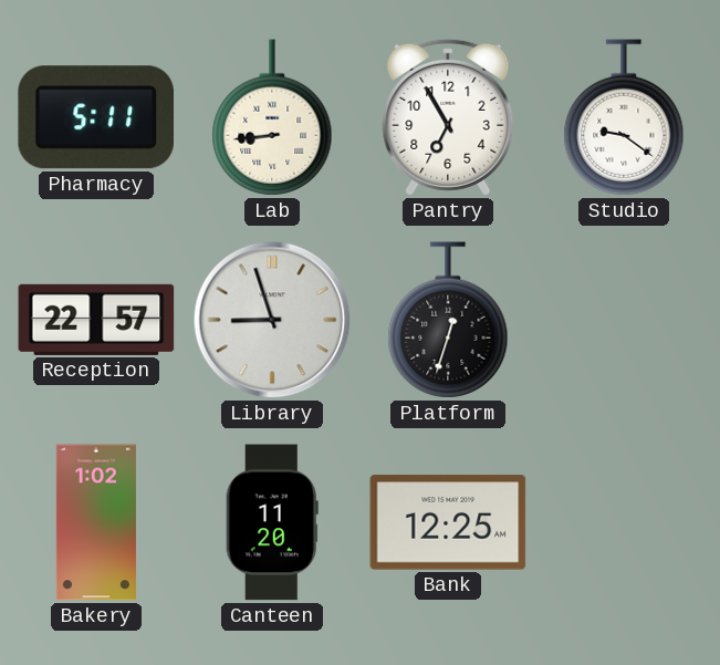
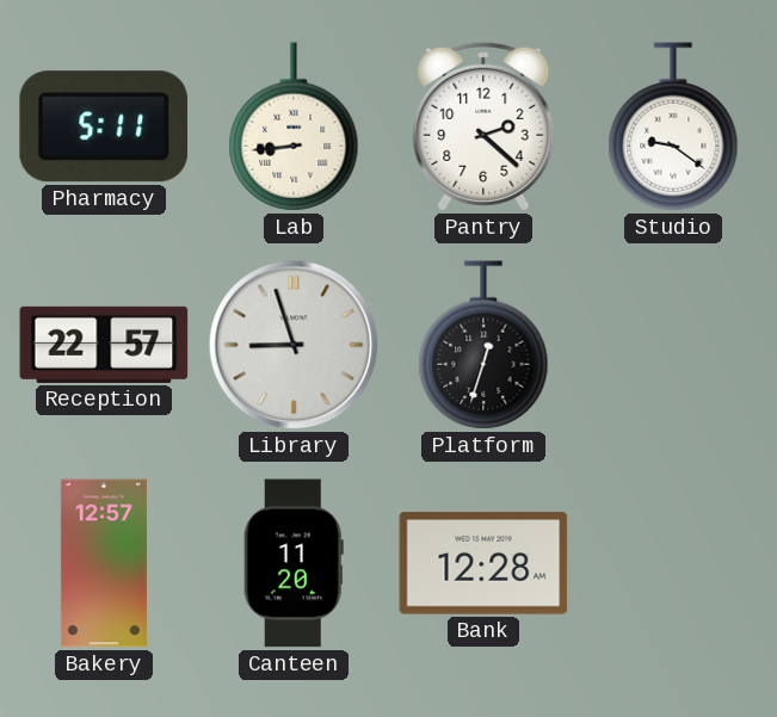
Pantry: 6:55 -> 2:22
Bakery: 1:02 -> 12:57
Bank: 12:25 -> 12:28
